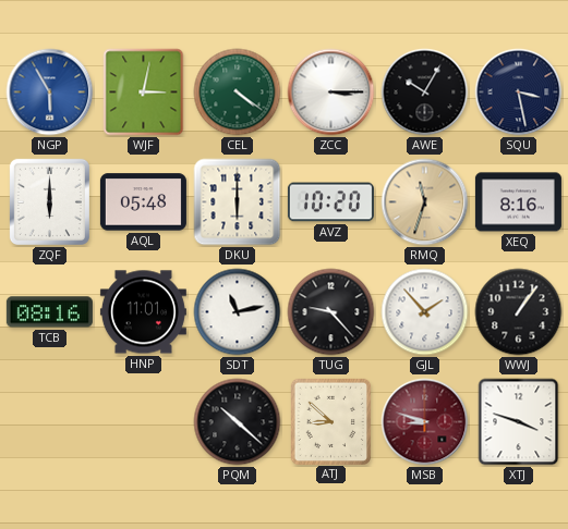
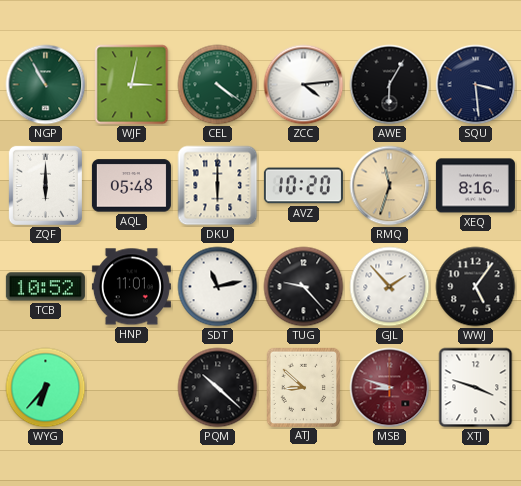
NGP: 5:55 -> 10:55
NGP dial: blue -> green
ZCC: 3:15 -> 4:14
AWE: 10:05 -> 6:05
SQU: 3:28 -> 3:29
TCB: 08:16 -> 10:52
WWJ: 1:06 -> 5:06
WYG: none -> 6:37
